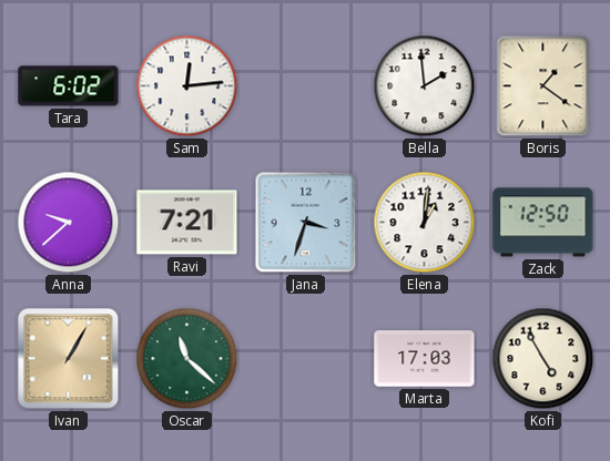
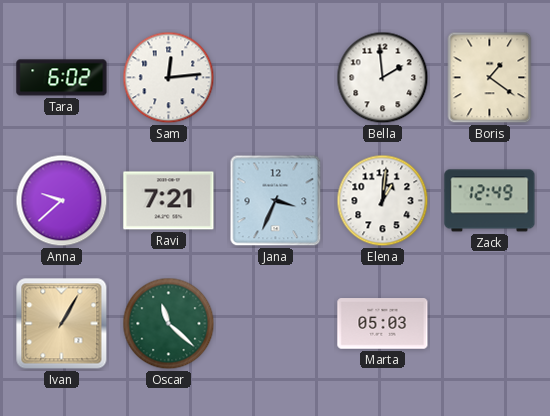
Jana: 3:33 -> 3:34
Zack: 12:50 -> 12:49
Marta: 17:03 -> 05:03
Kofi: 4:55 -> none
